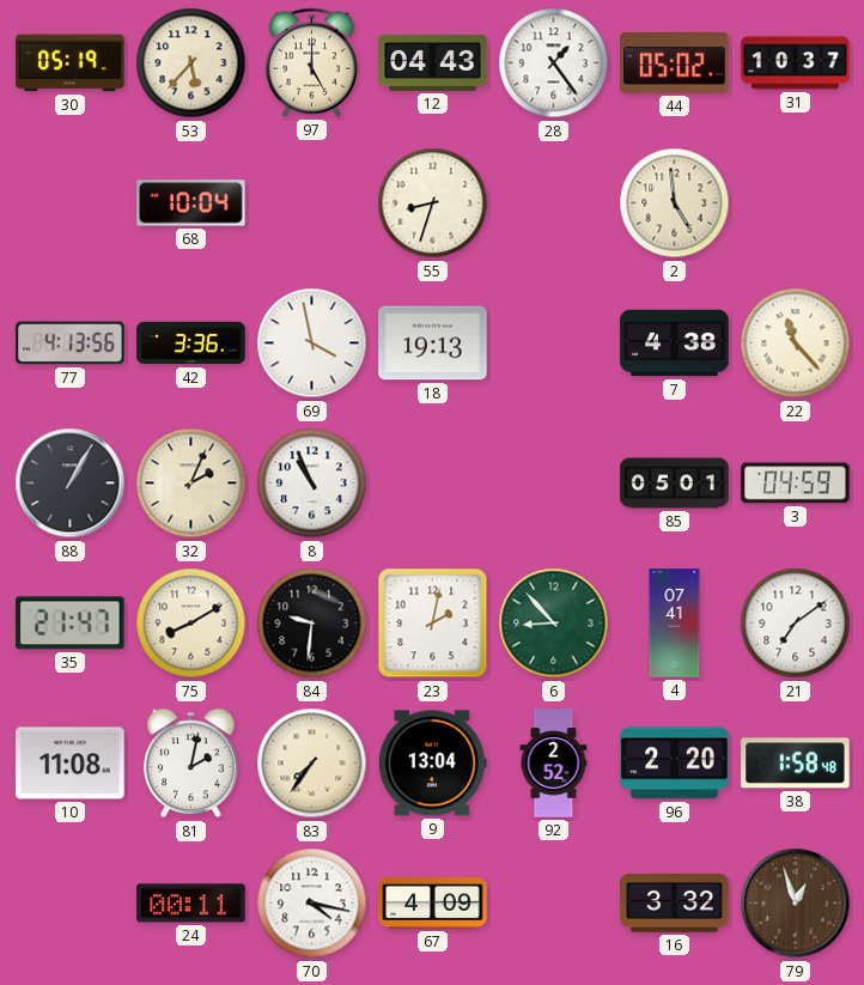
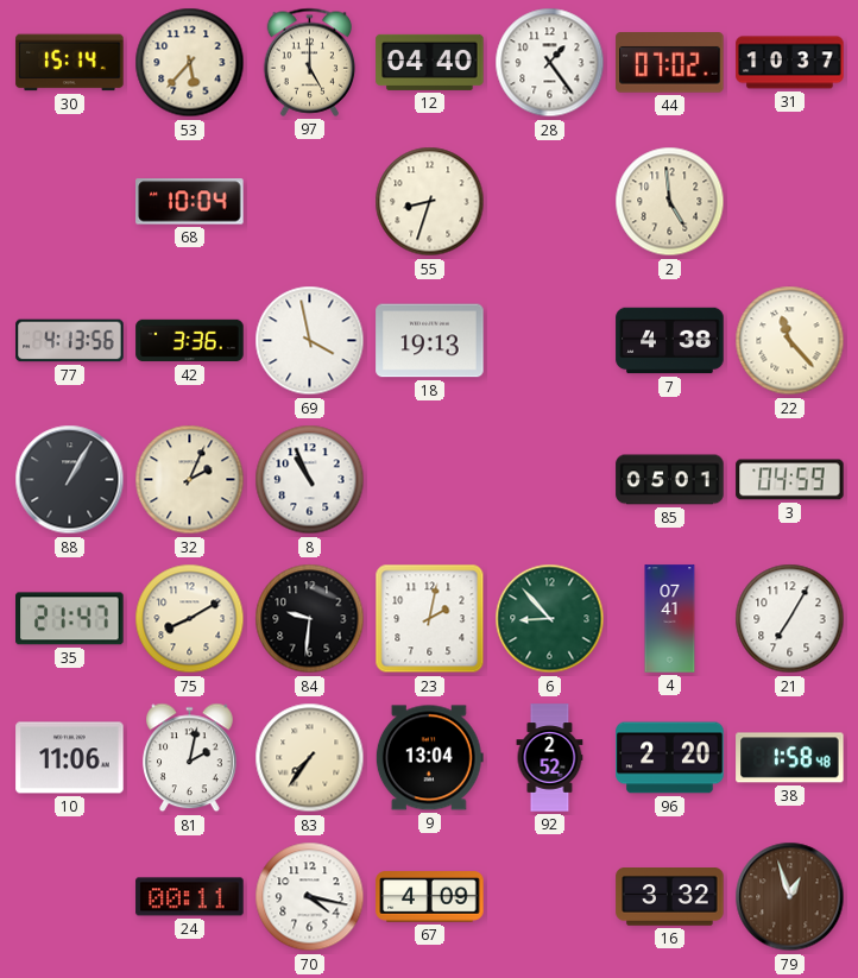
30: 05:19 -> 15:14
12: 04:43 -> 04:40
44: 05:02 -> 07:02
21: 7:09 -> 7:05
10: 11:08 -> 11:06
